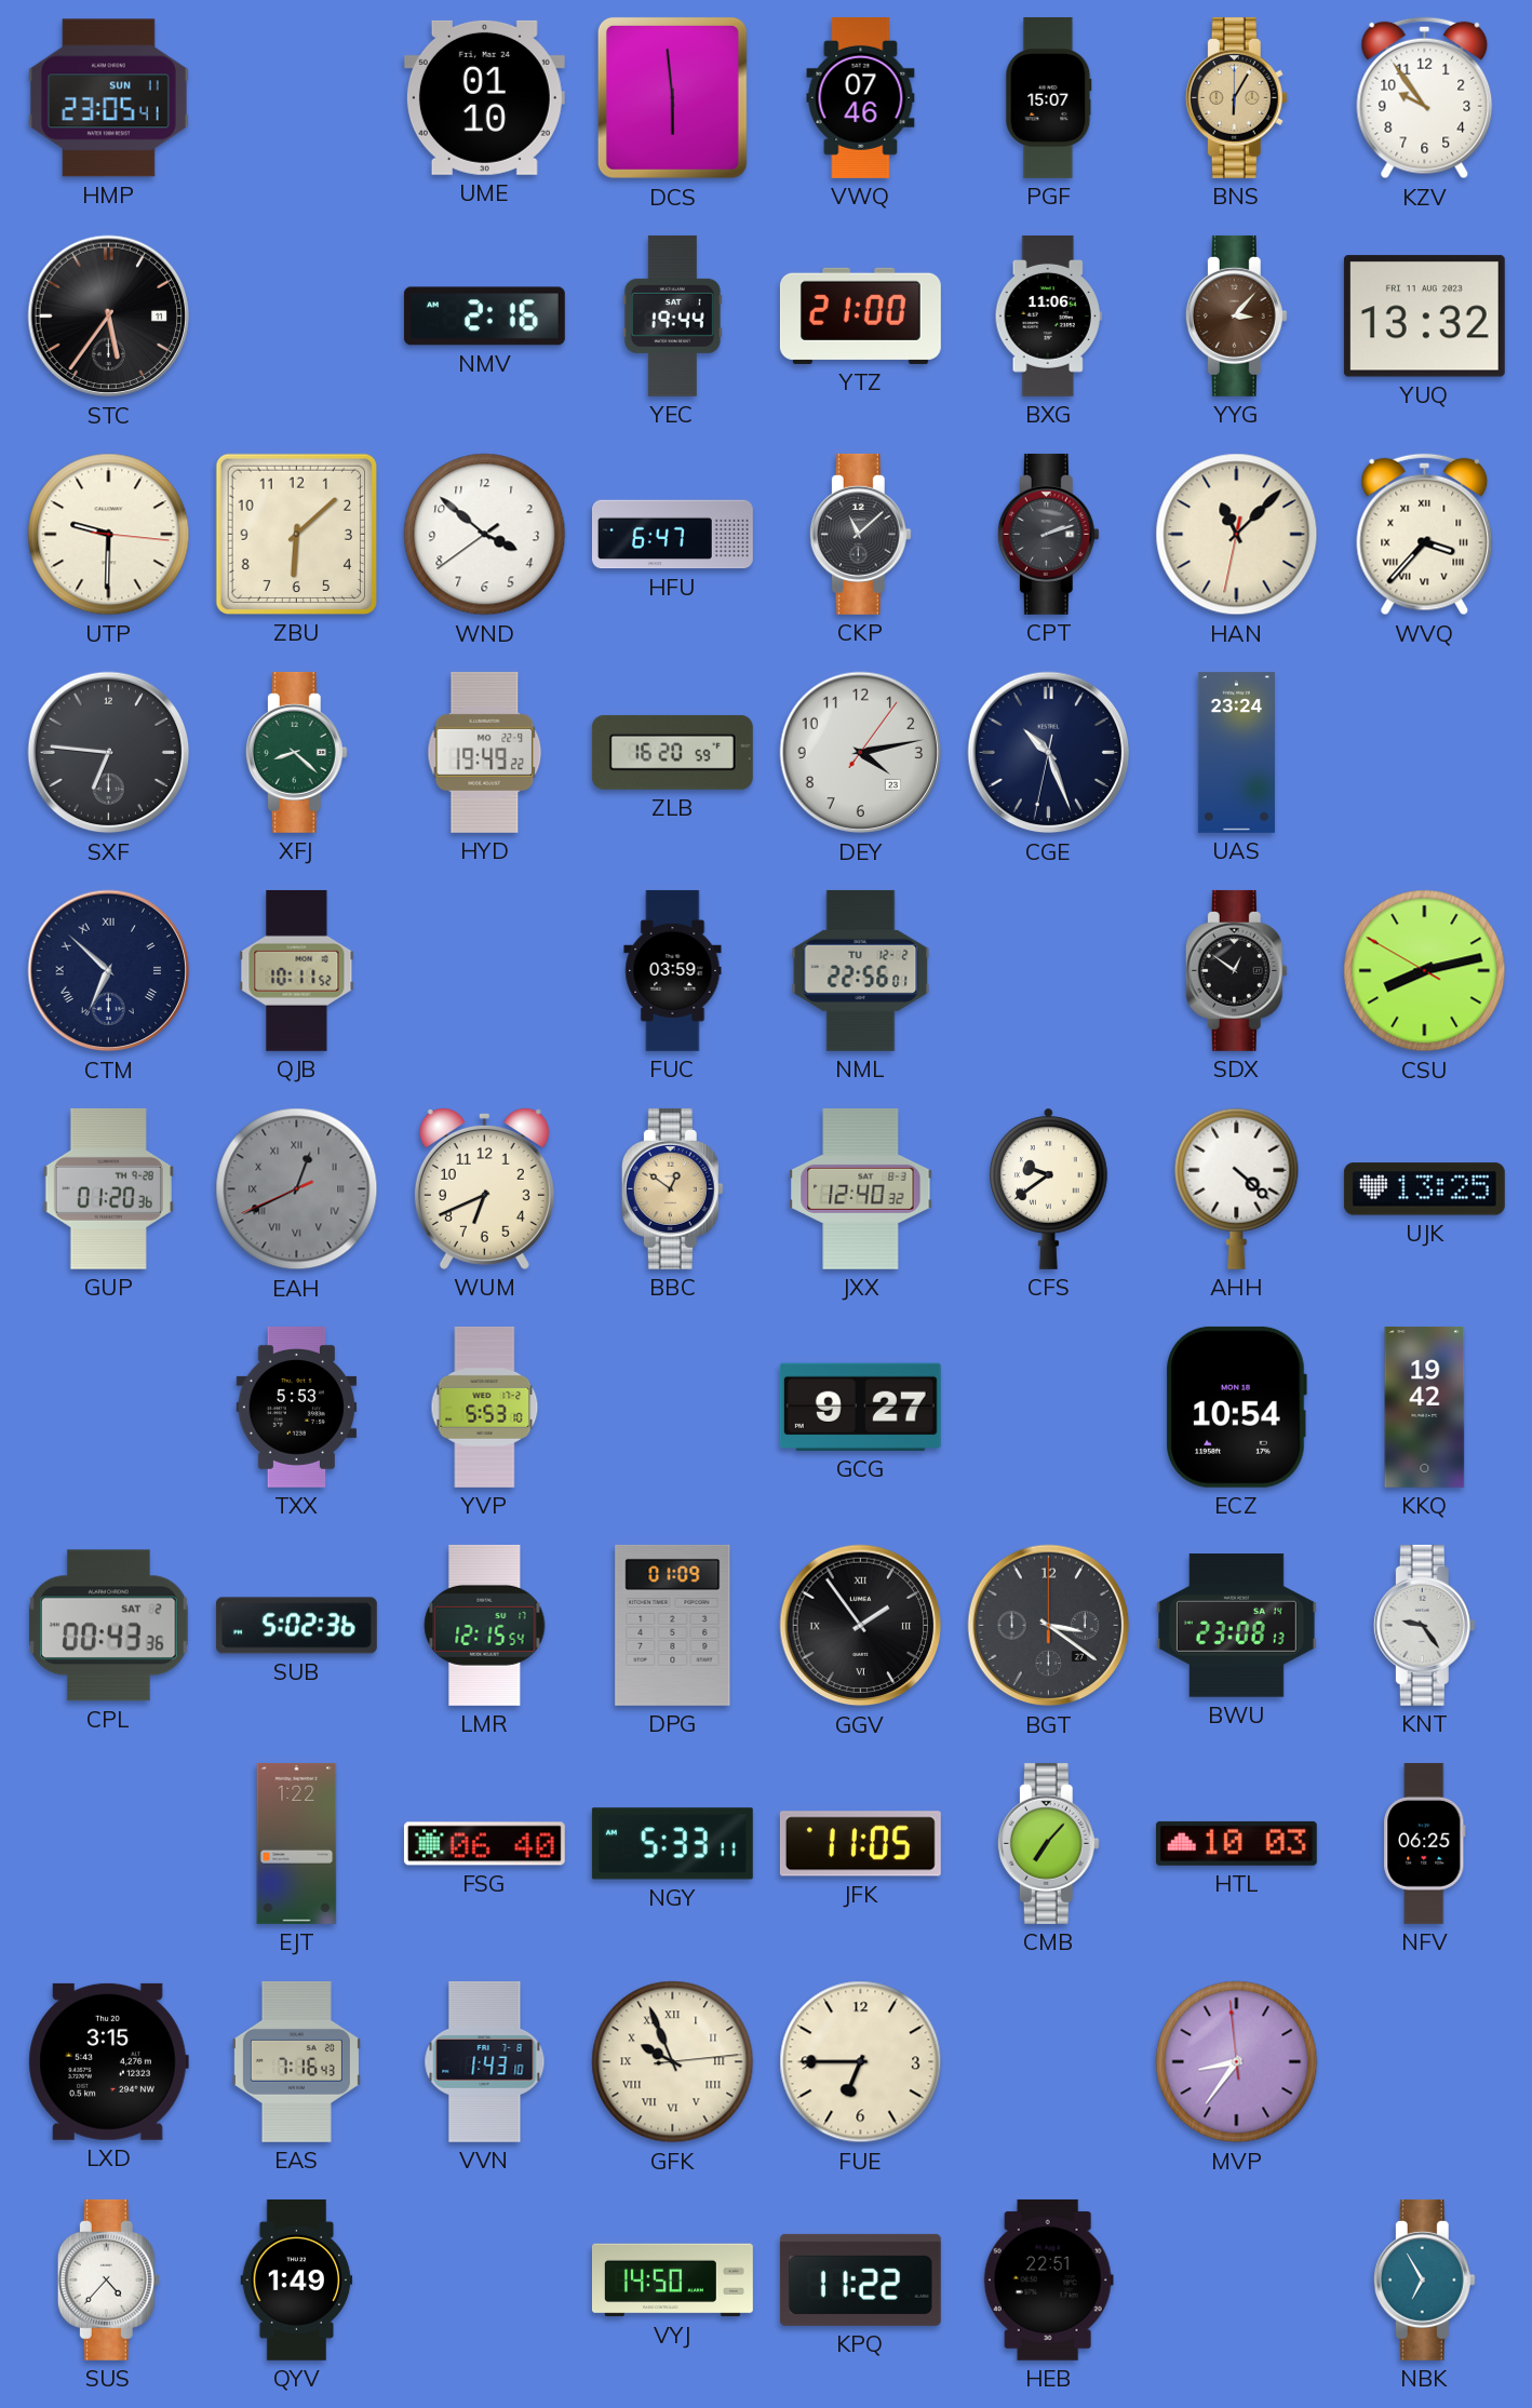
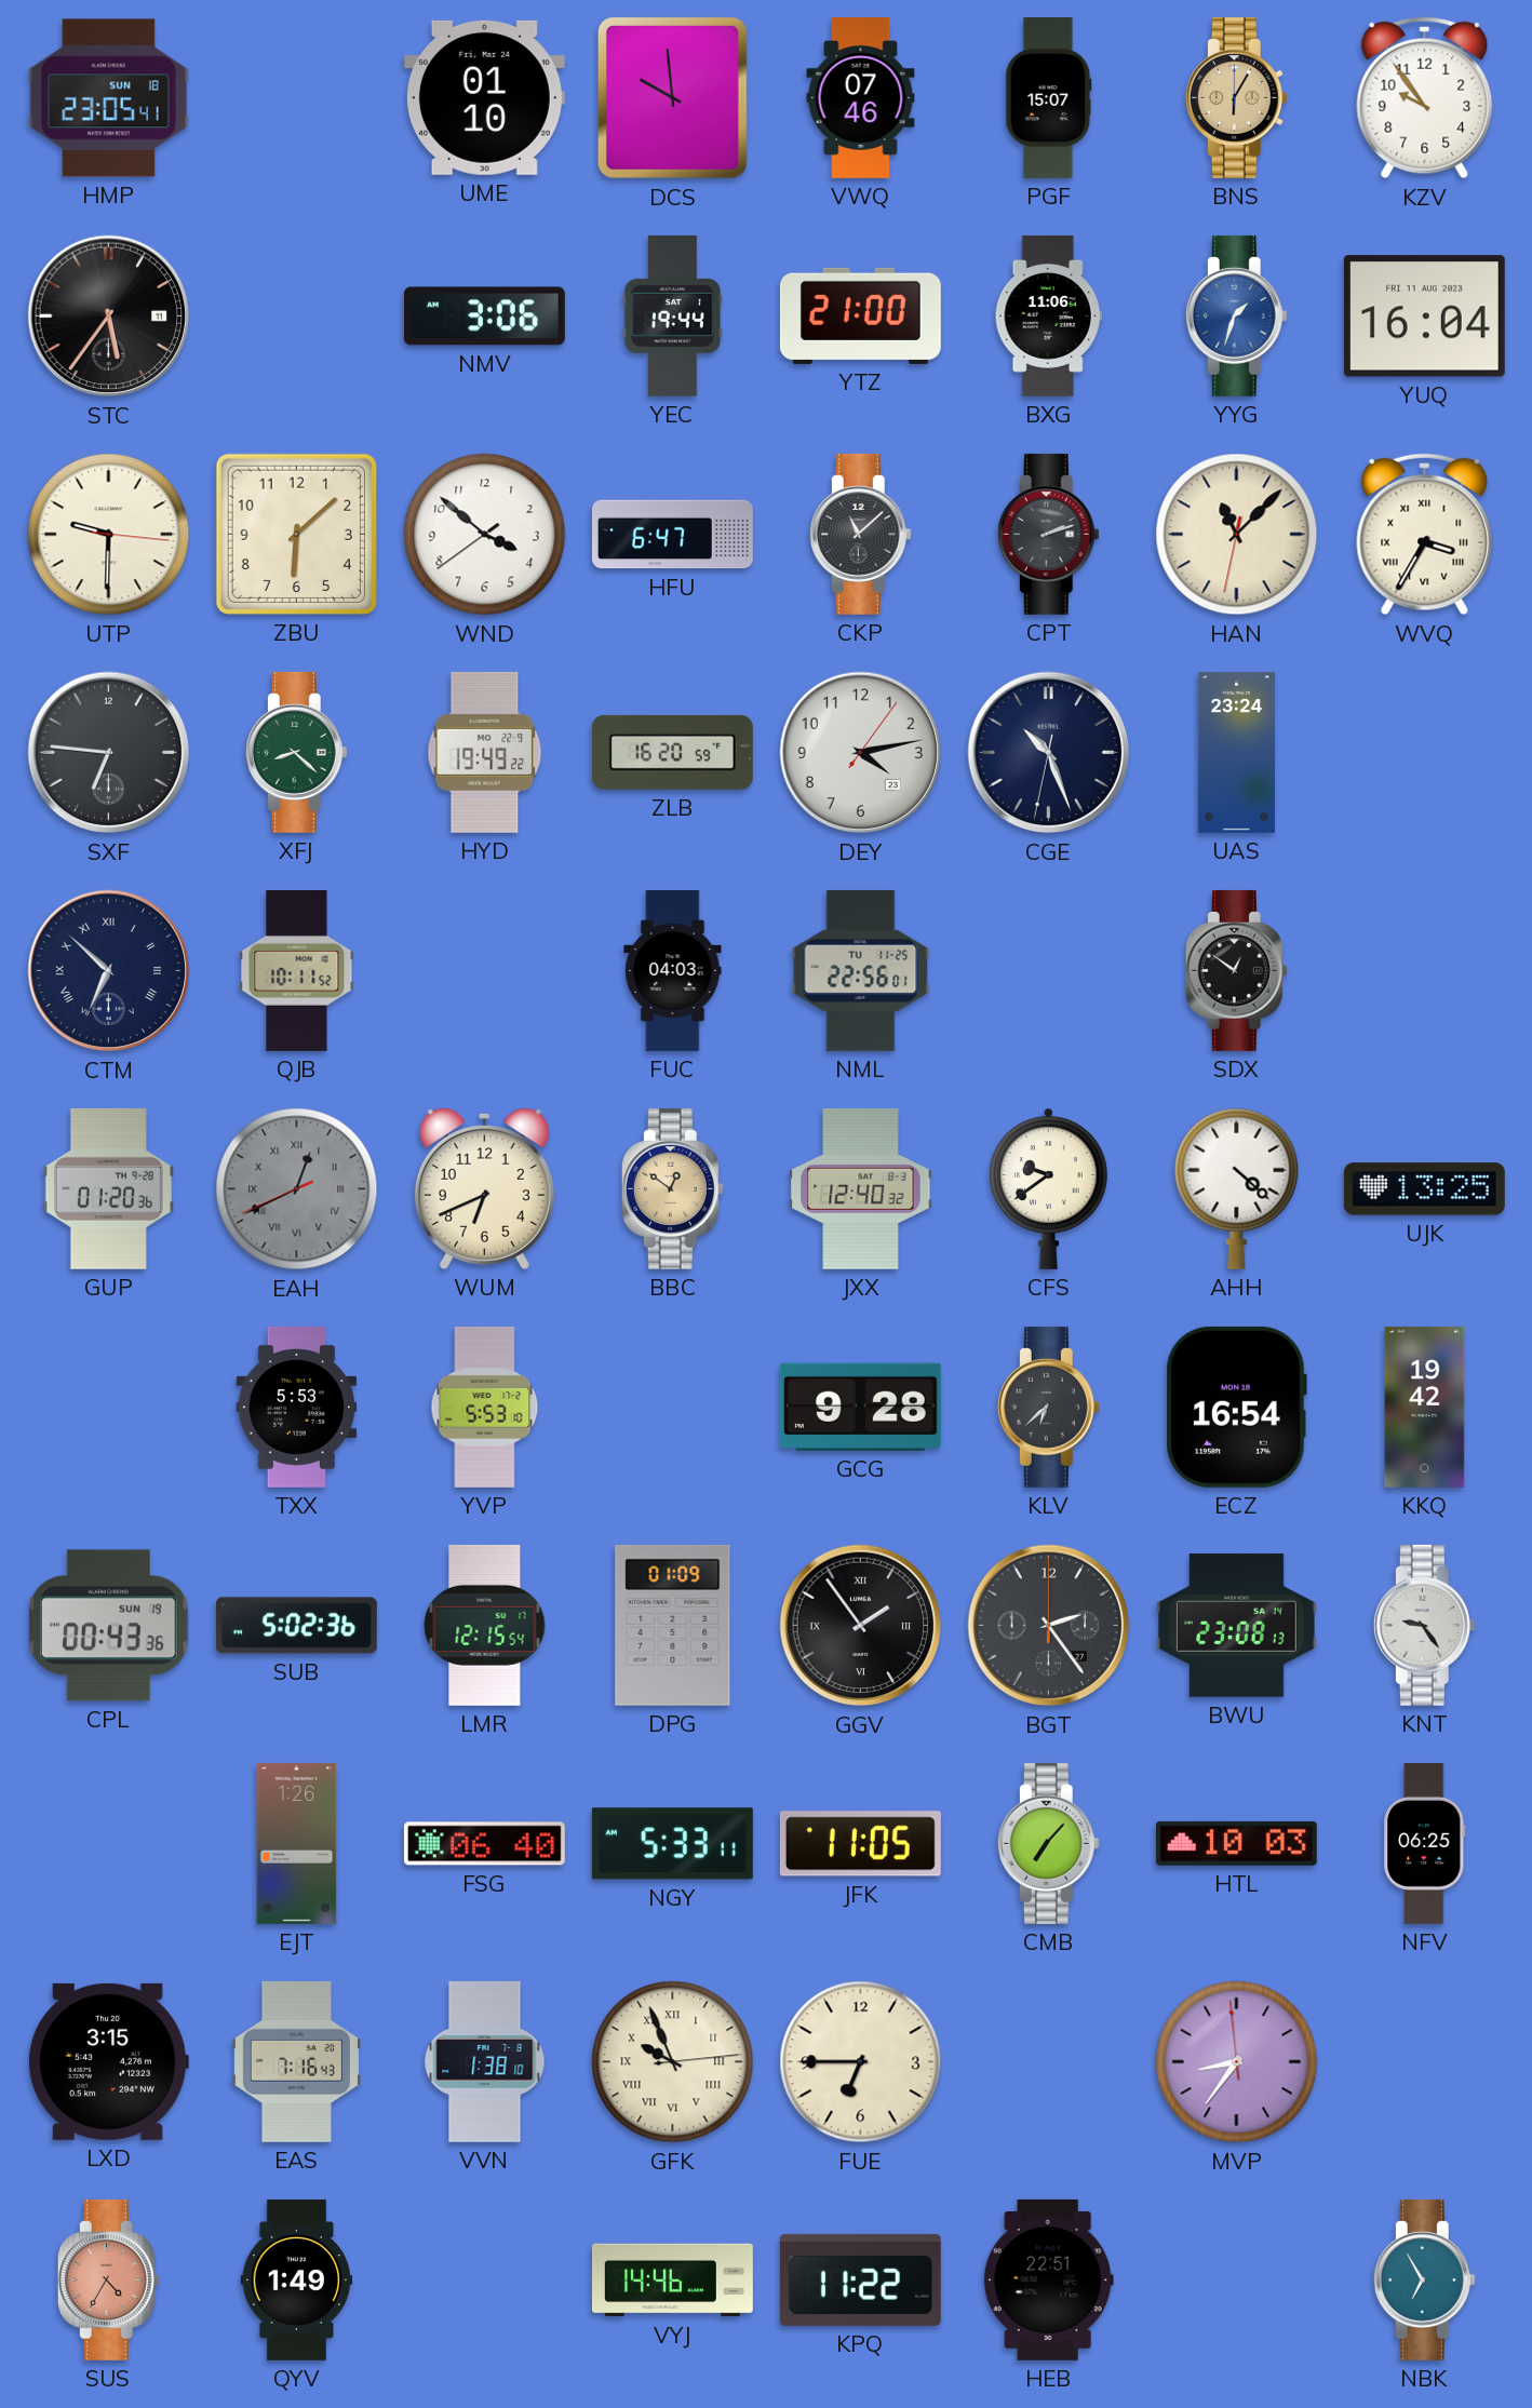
HMP date: SUN 11 -> SUN 18
DCS: 5:59 -> 9:59
NMV: 2:16 -> 3:06
YYG: 3:07 -> 1:33
YYG dial: brown -> blue
YUQ: 13:32 -> 16:04
WVQ: 3:37 -> 3:35
FUC: 03:59 -> 04:03
NML date: TU 12-2 -> TU 11-25
CSU: 8:12 -> none
GCG: 9:27 -> 9:28
KLV: none -> 6:38
ECZ: 10:54 -> 16:54
CPL date: SAT 2 -> SUN 19
BGT: 3:21 -> 2:24
EJT: 1:22 -> 1:26
VVN: 1:43 -> 1:38
SUS: 4:37 -> 4:35
SUS dial: white -> salmon
VYJ: 14:50 -> 14:46
